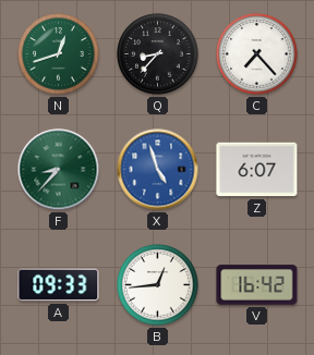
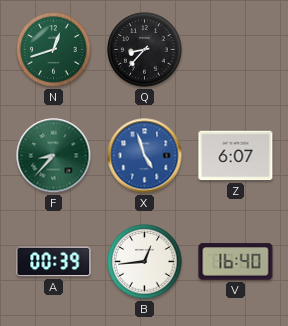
C: 7:23 -> none
A: 09:33 -> 00:39
V: 16:42 -> 16:40
